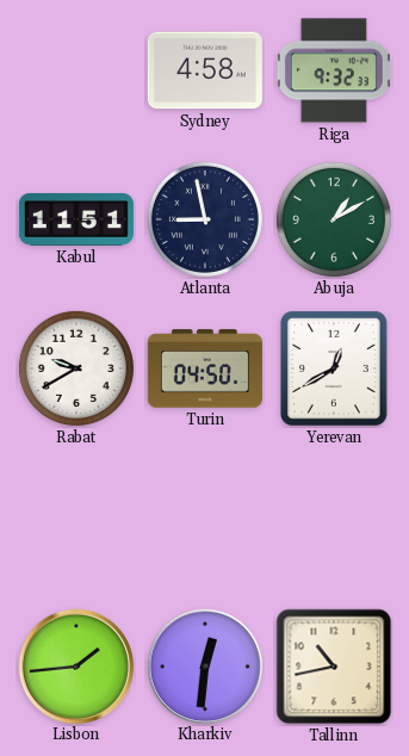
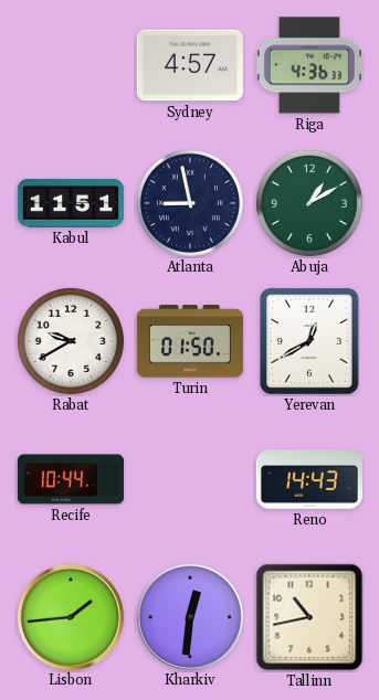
Sydney: 4:58 -> 4:57
Riga: 9:32 -> 4:36
Turin: 04:50 -> 01:50
Recife: none -> 10:44
Reno: none -> 14:43
